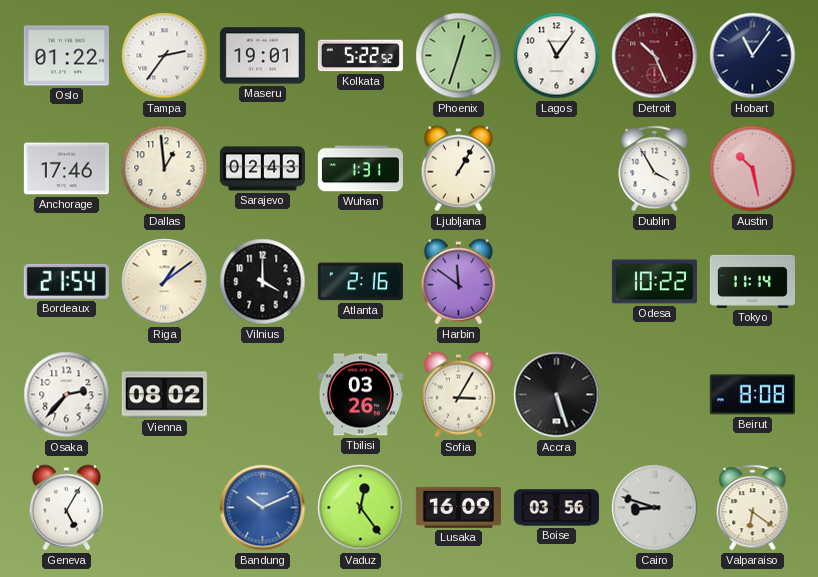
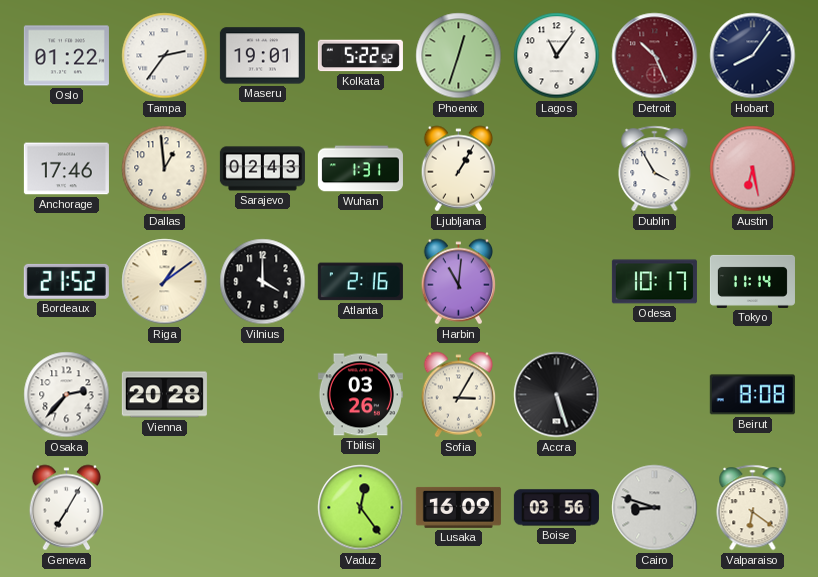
Hobart: 11:06 -> 8:06
Austin: 10:28 -> 6:28
Bordeaux: 21:54 -> 21:52
Harbin: 11:51 -> 11:01
Odesa: 10:22 -> 10:17
Vienna: 08:02 -> 20:28
Geneva: 5:05 -> 7:05
Bandung: 10:11 -> none
